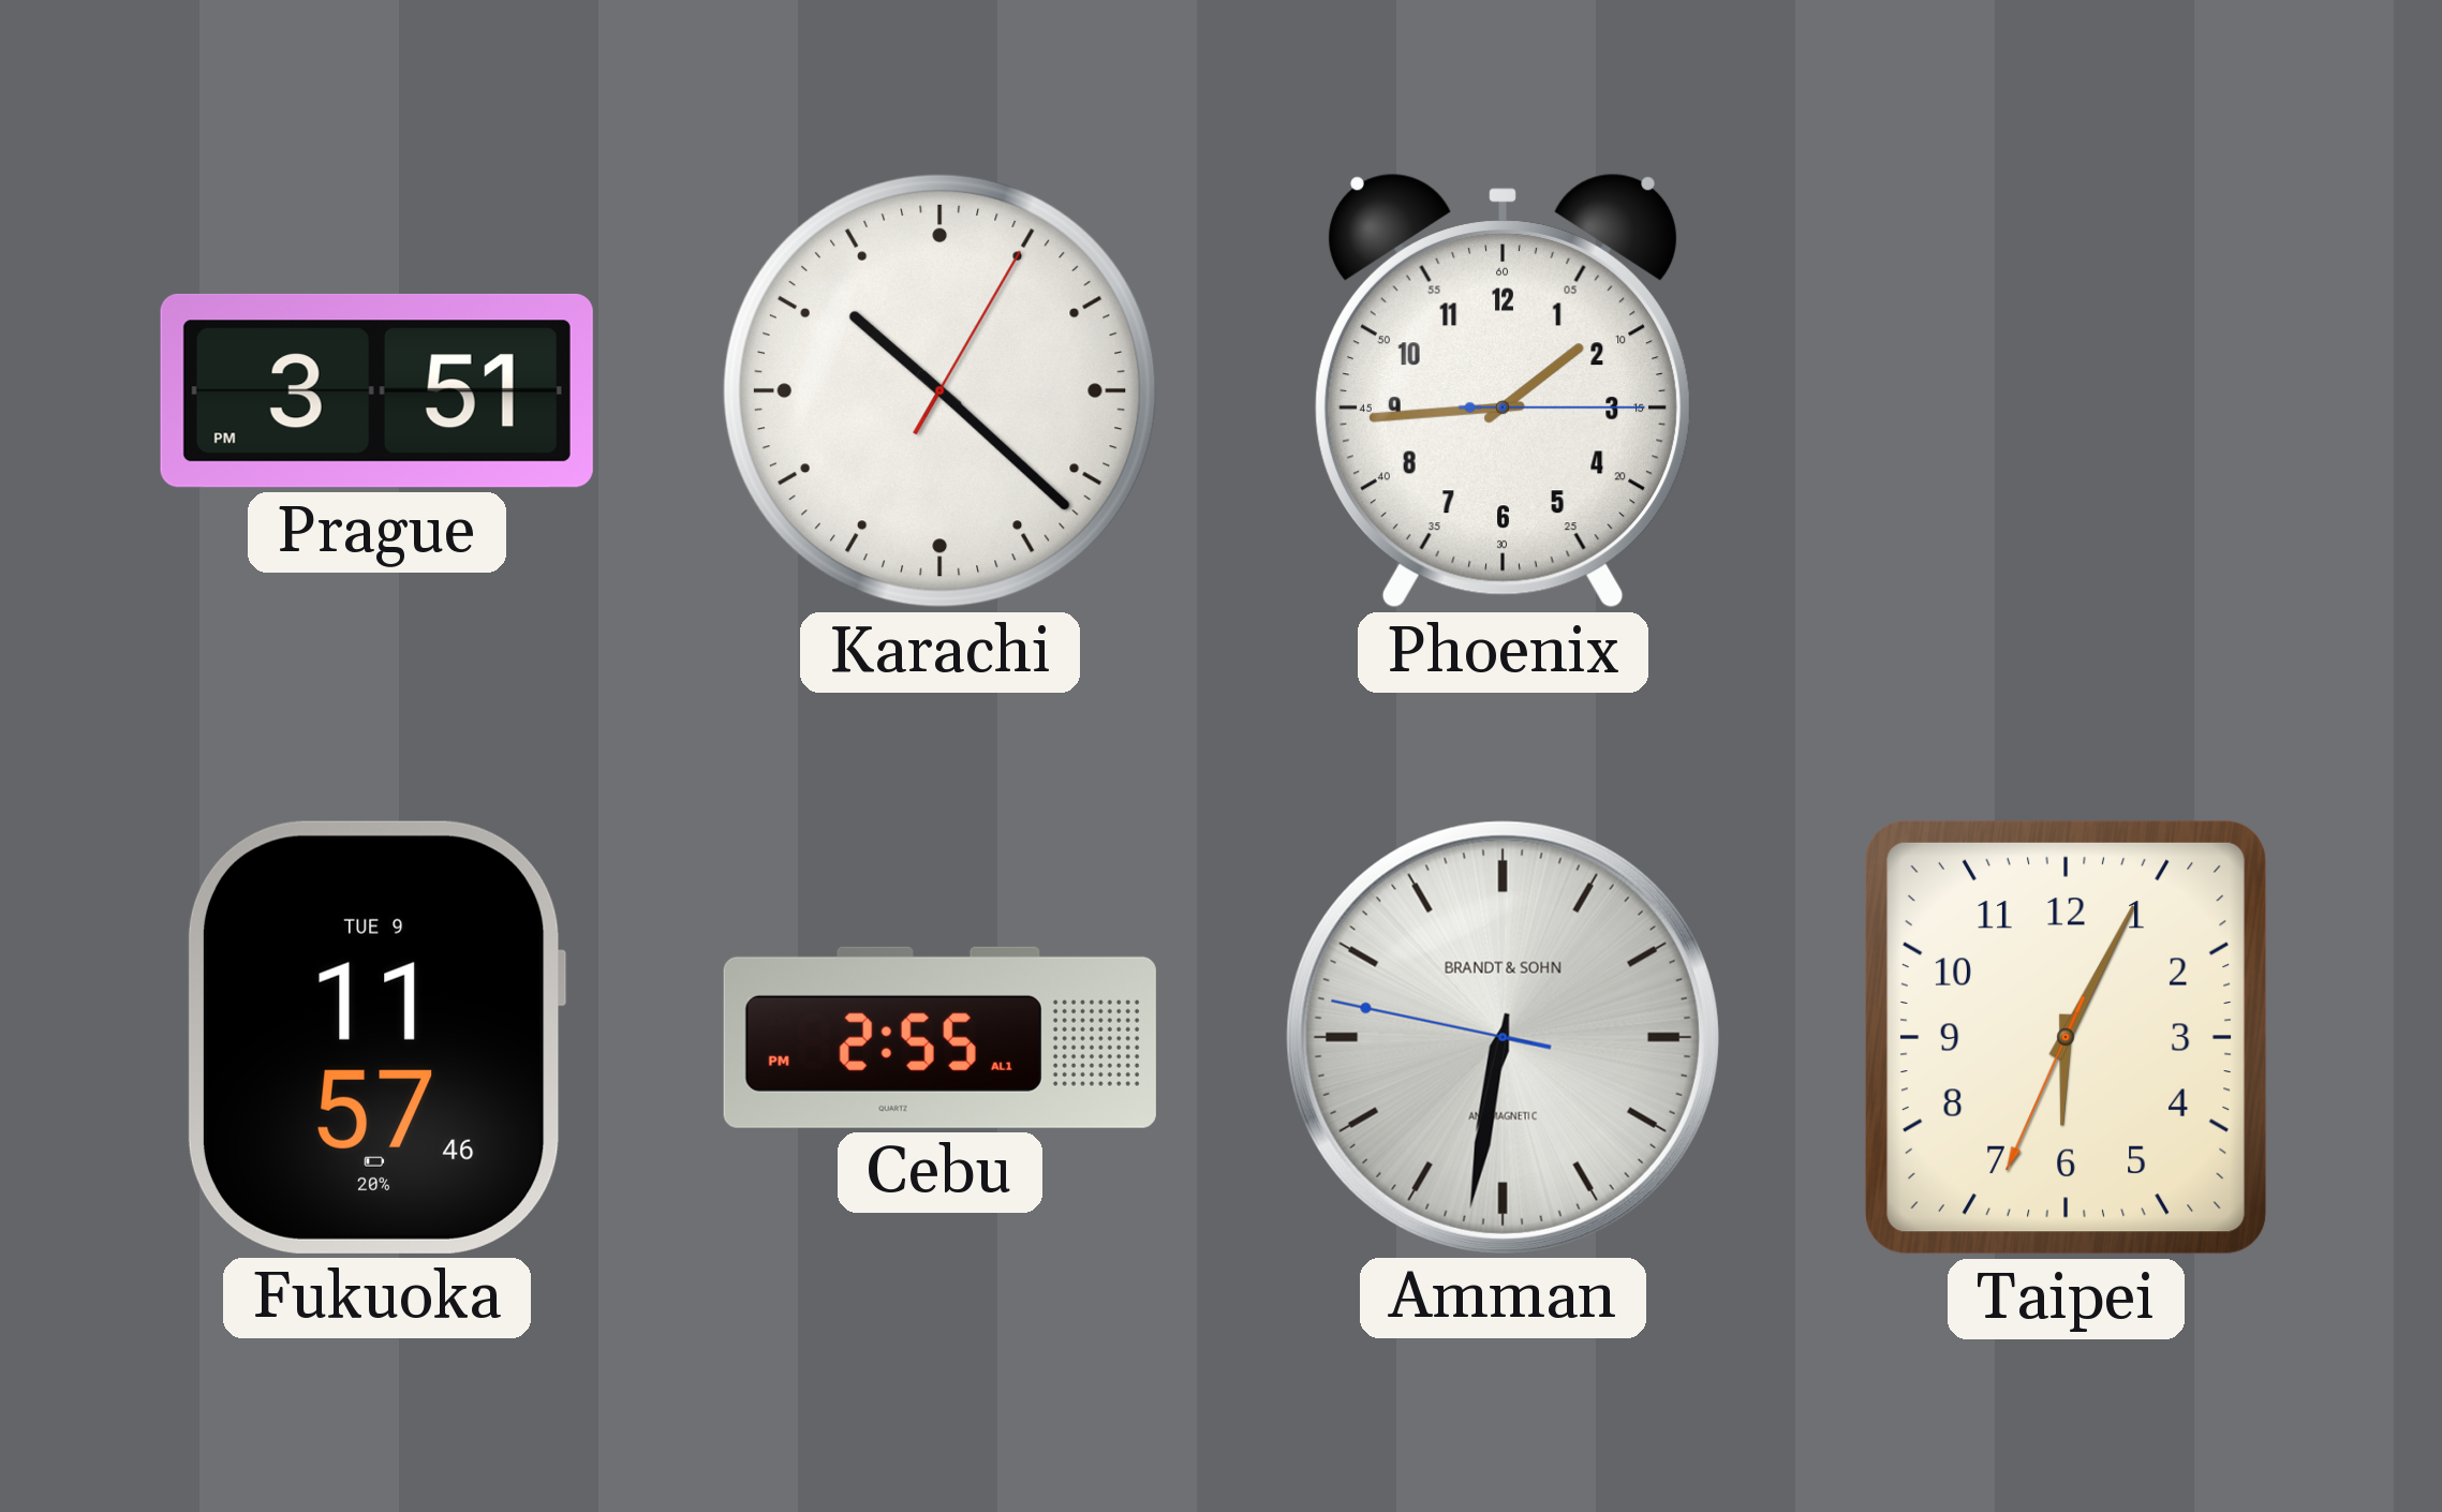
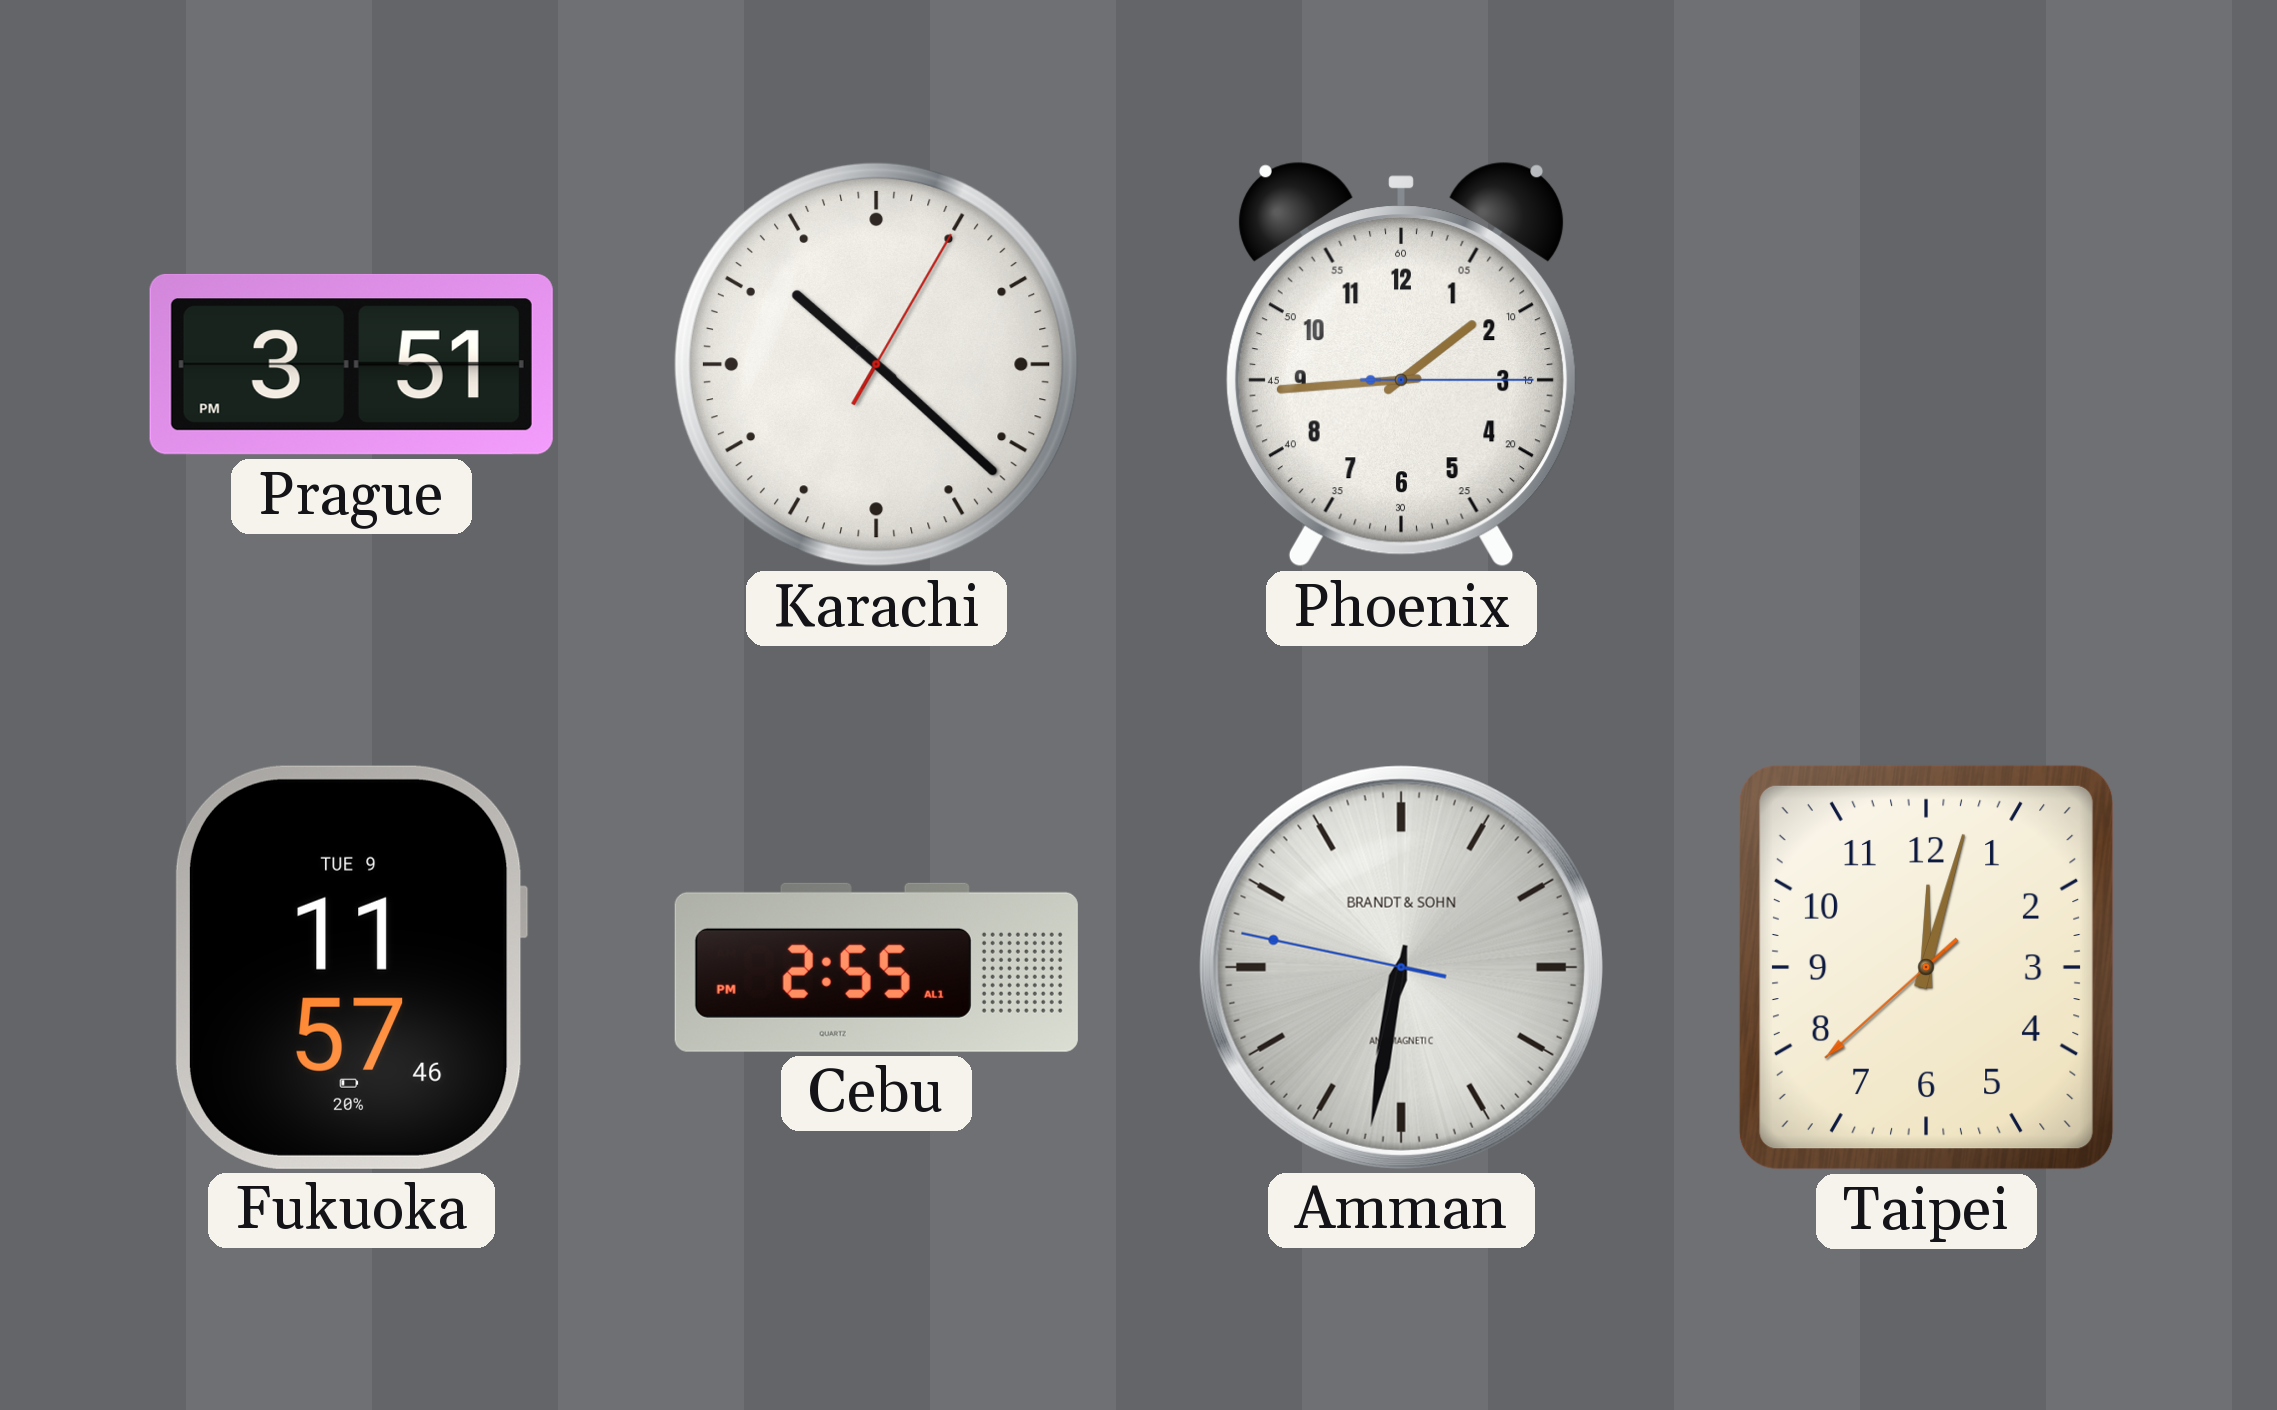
Taipei: 6:04 -> 12:02
